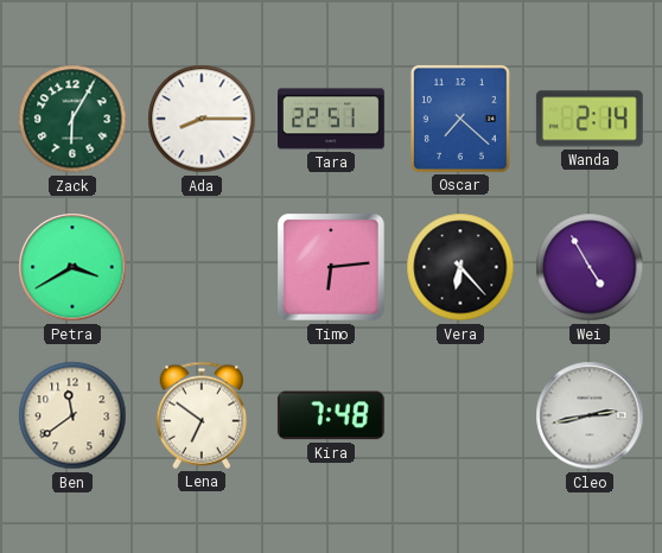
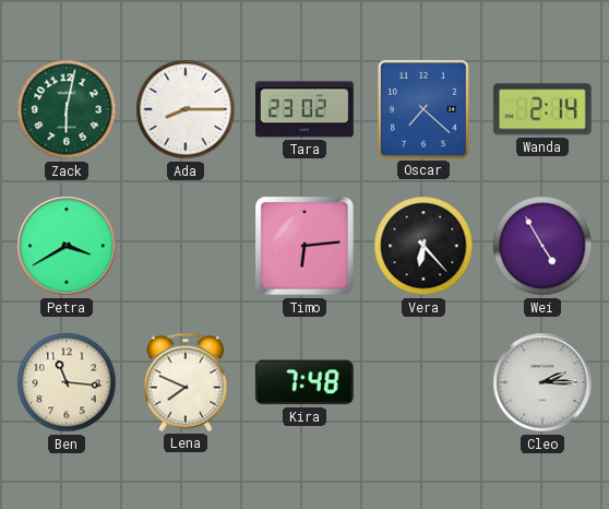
Zack: 6:05 -> 6:02
Tara: 22:51 -> 23:02
Ben: 11:39 -> 11:16
Lena: 6:51 -> 7:49
Cleo: 2:43 -> 2:15
